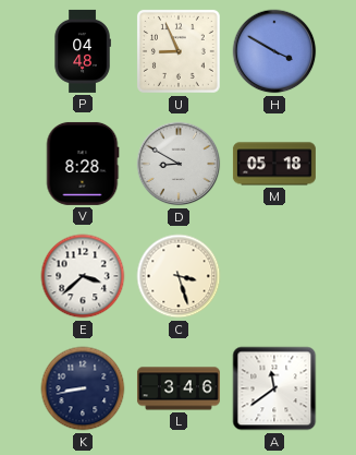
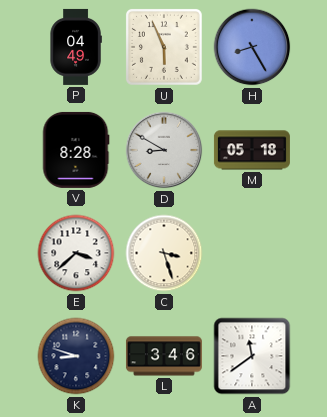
P: 04:48 -> 04:49
U: 8:56 -> 5:56
H: 3:50 -> 8:25
K: 8:43 -> 8:48
